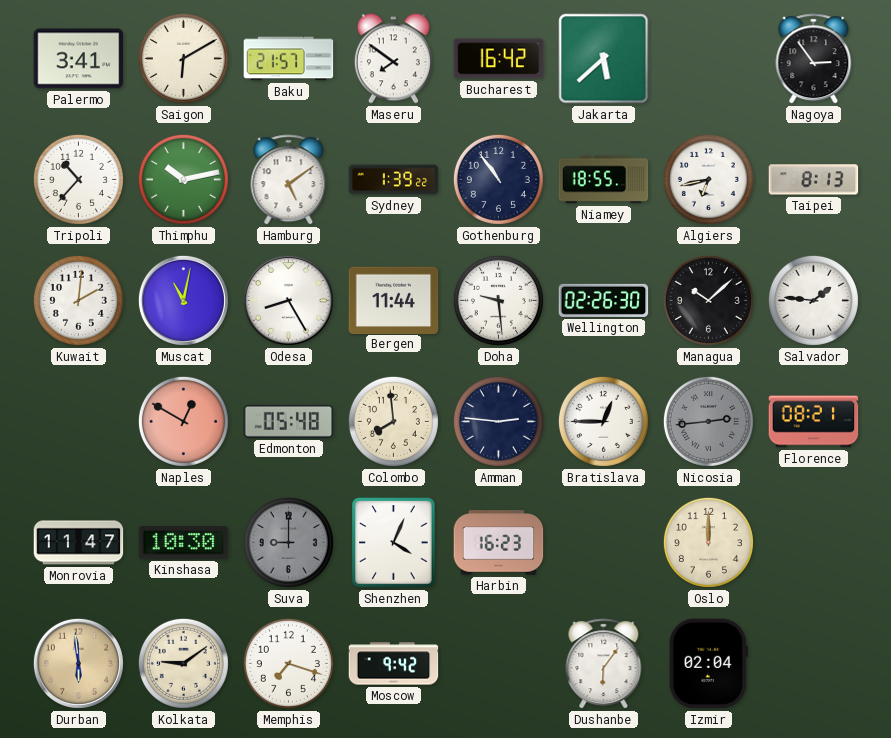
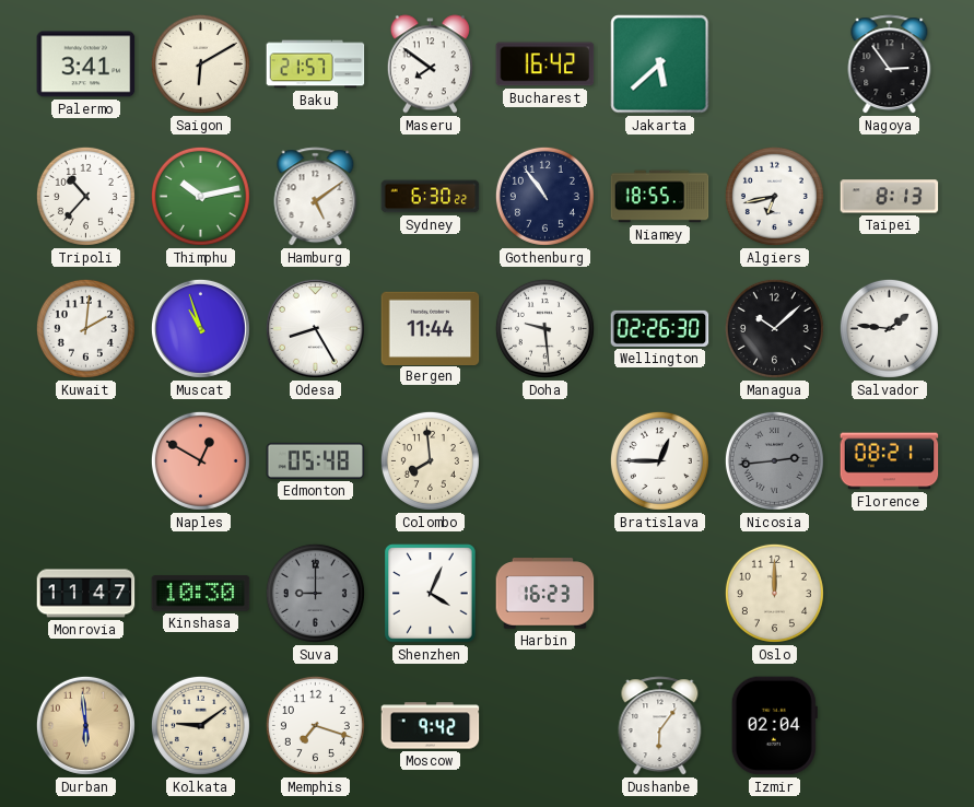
Sydney: 1:39 -> 6:30
Muscat: 11:02 -> 10:57
Amman: 2:46 -> none
